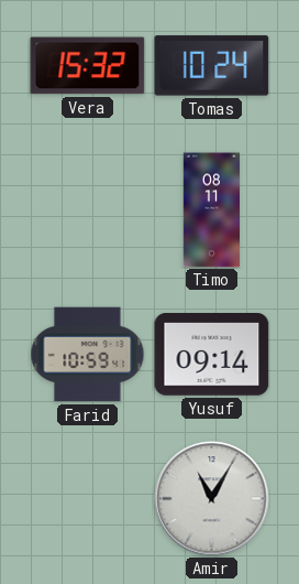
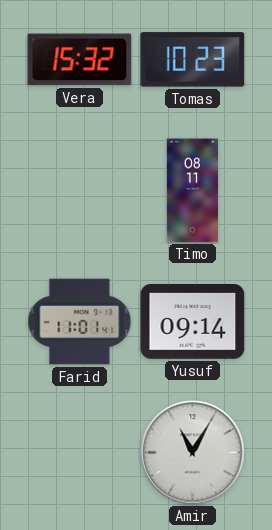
Tomas: 10:24 -> 10:23
Farid: 10:59 -> 11:01
